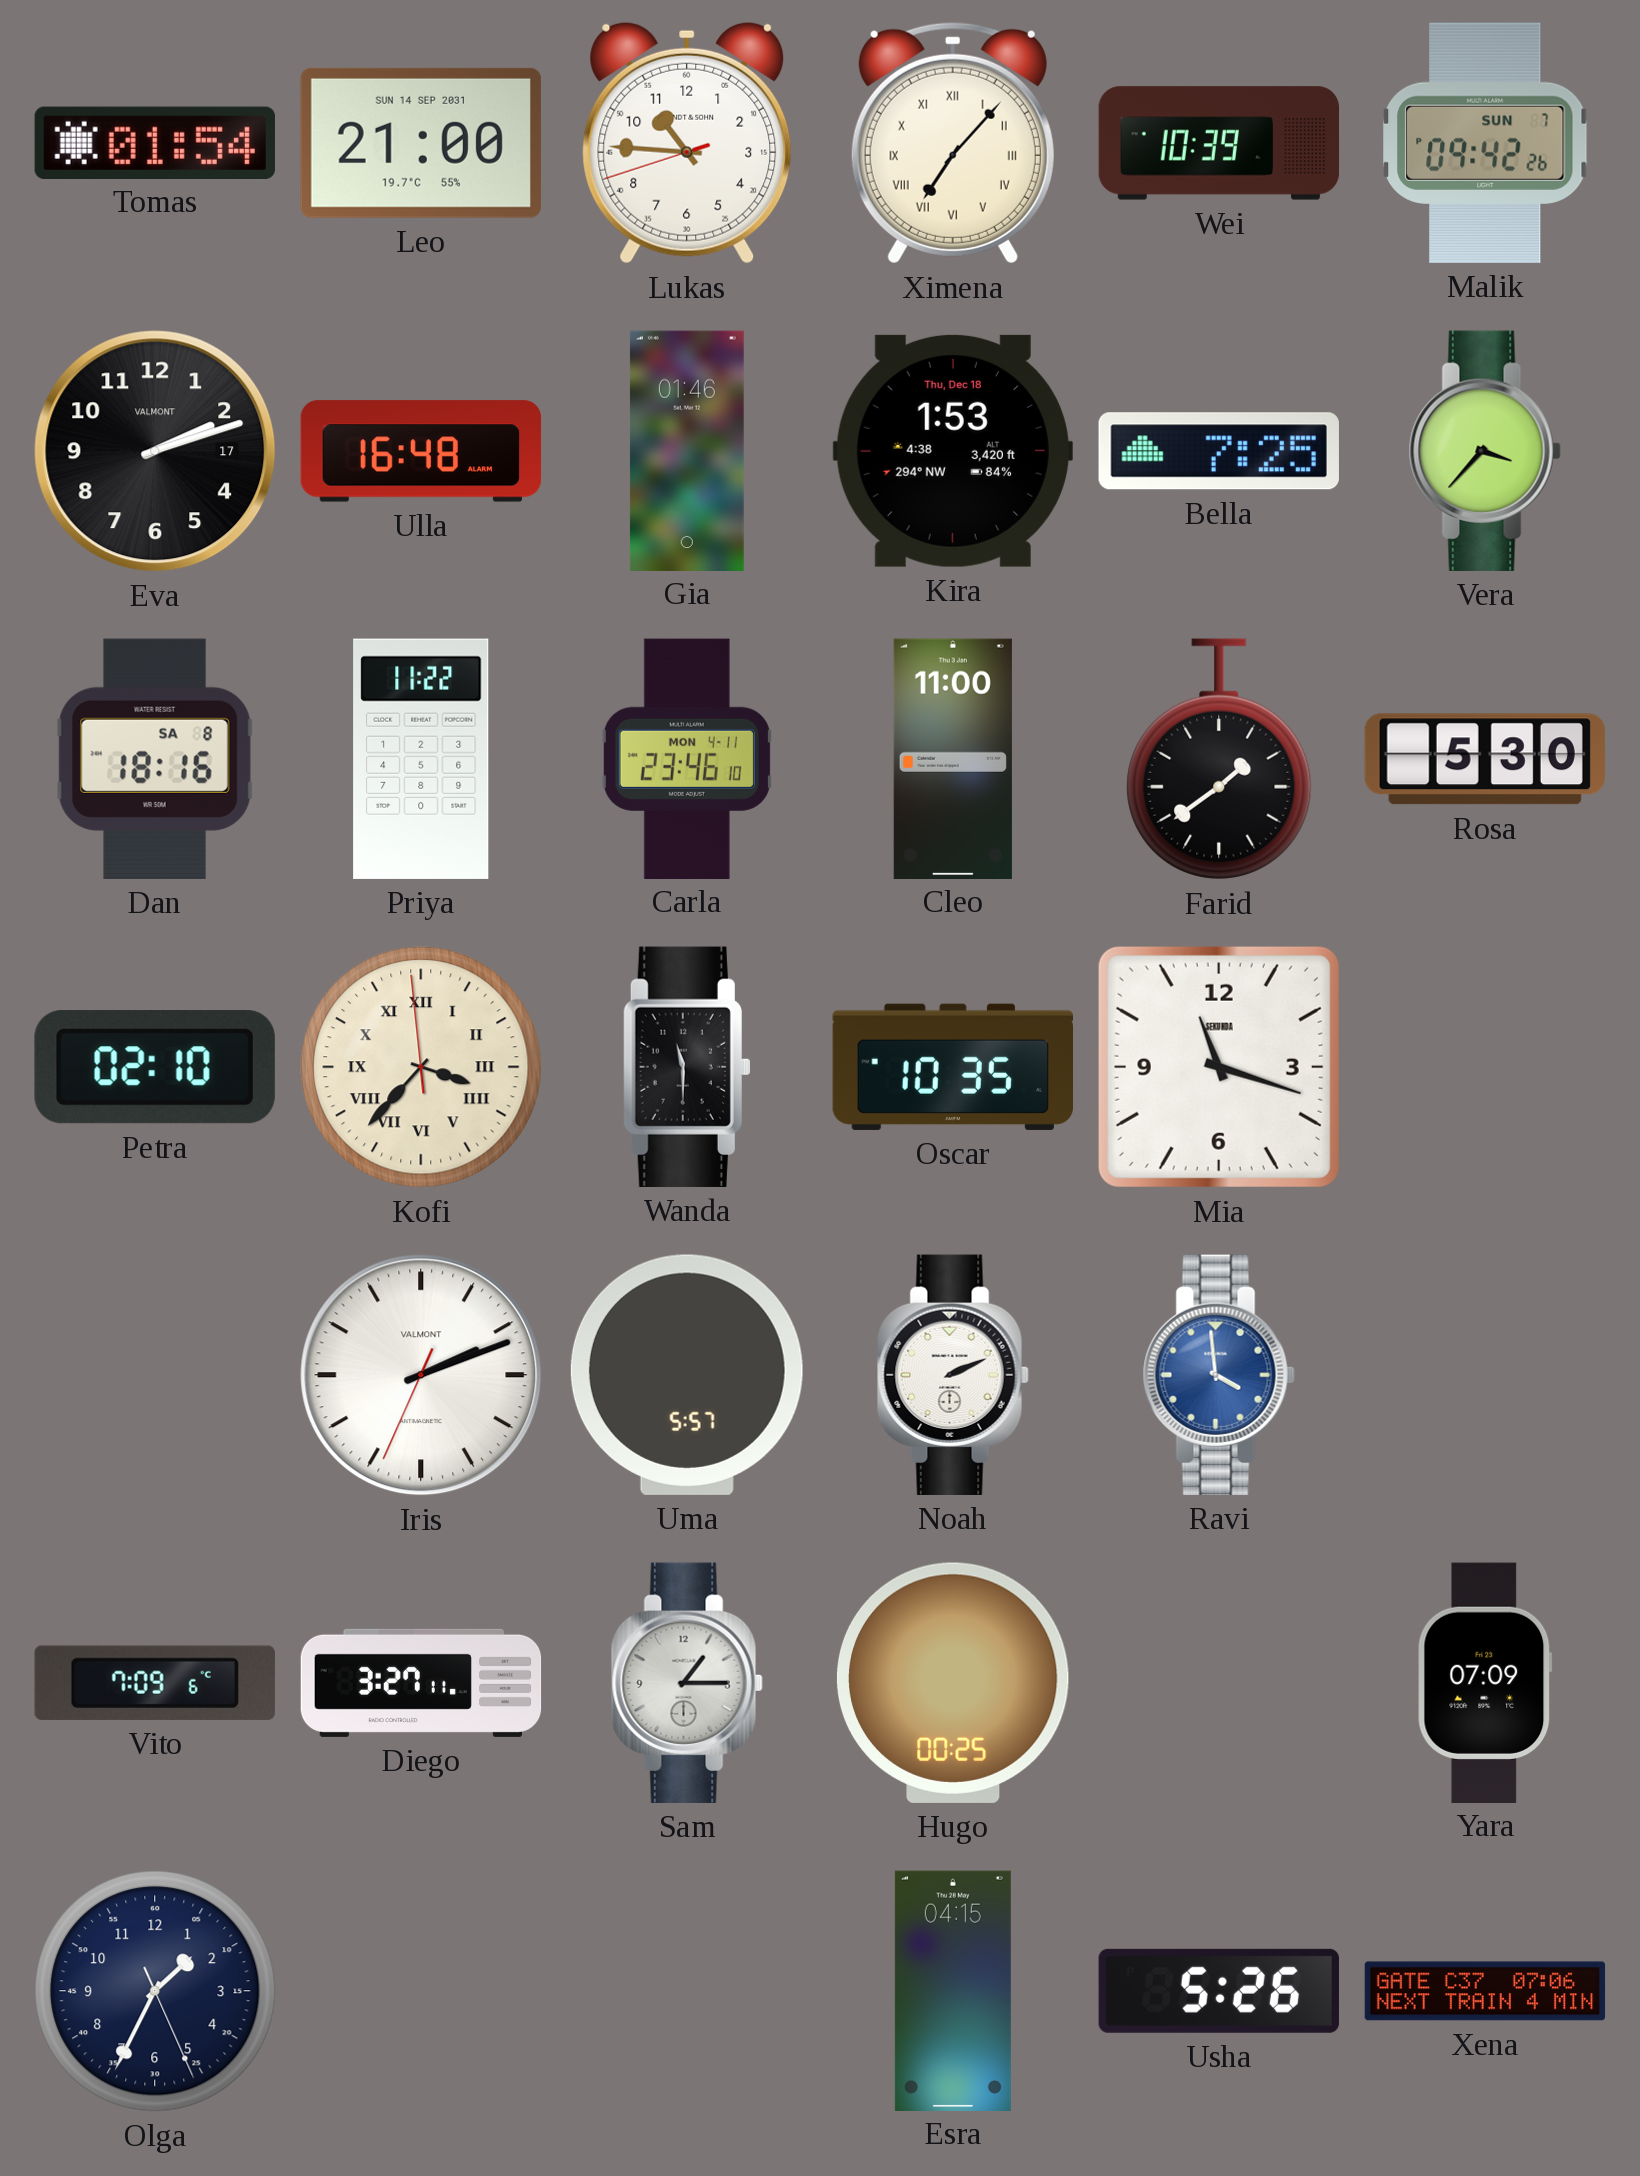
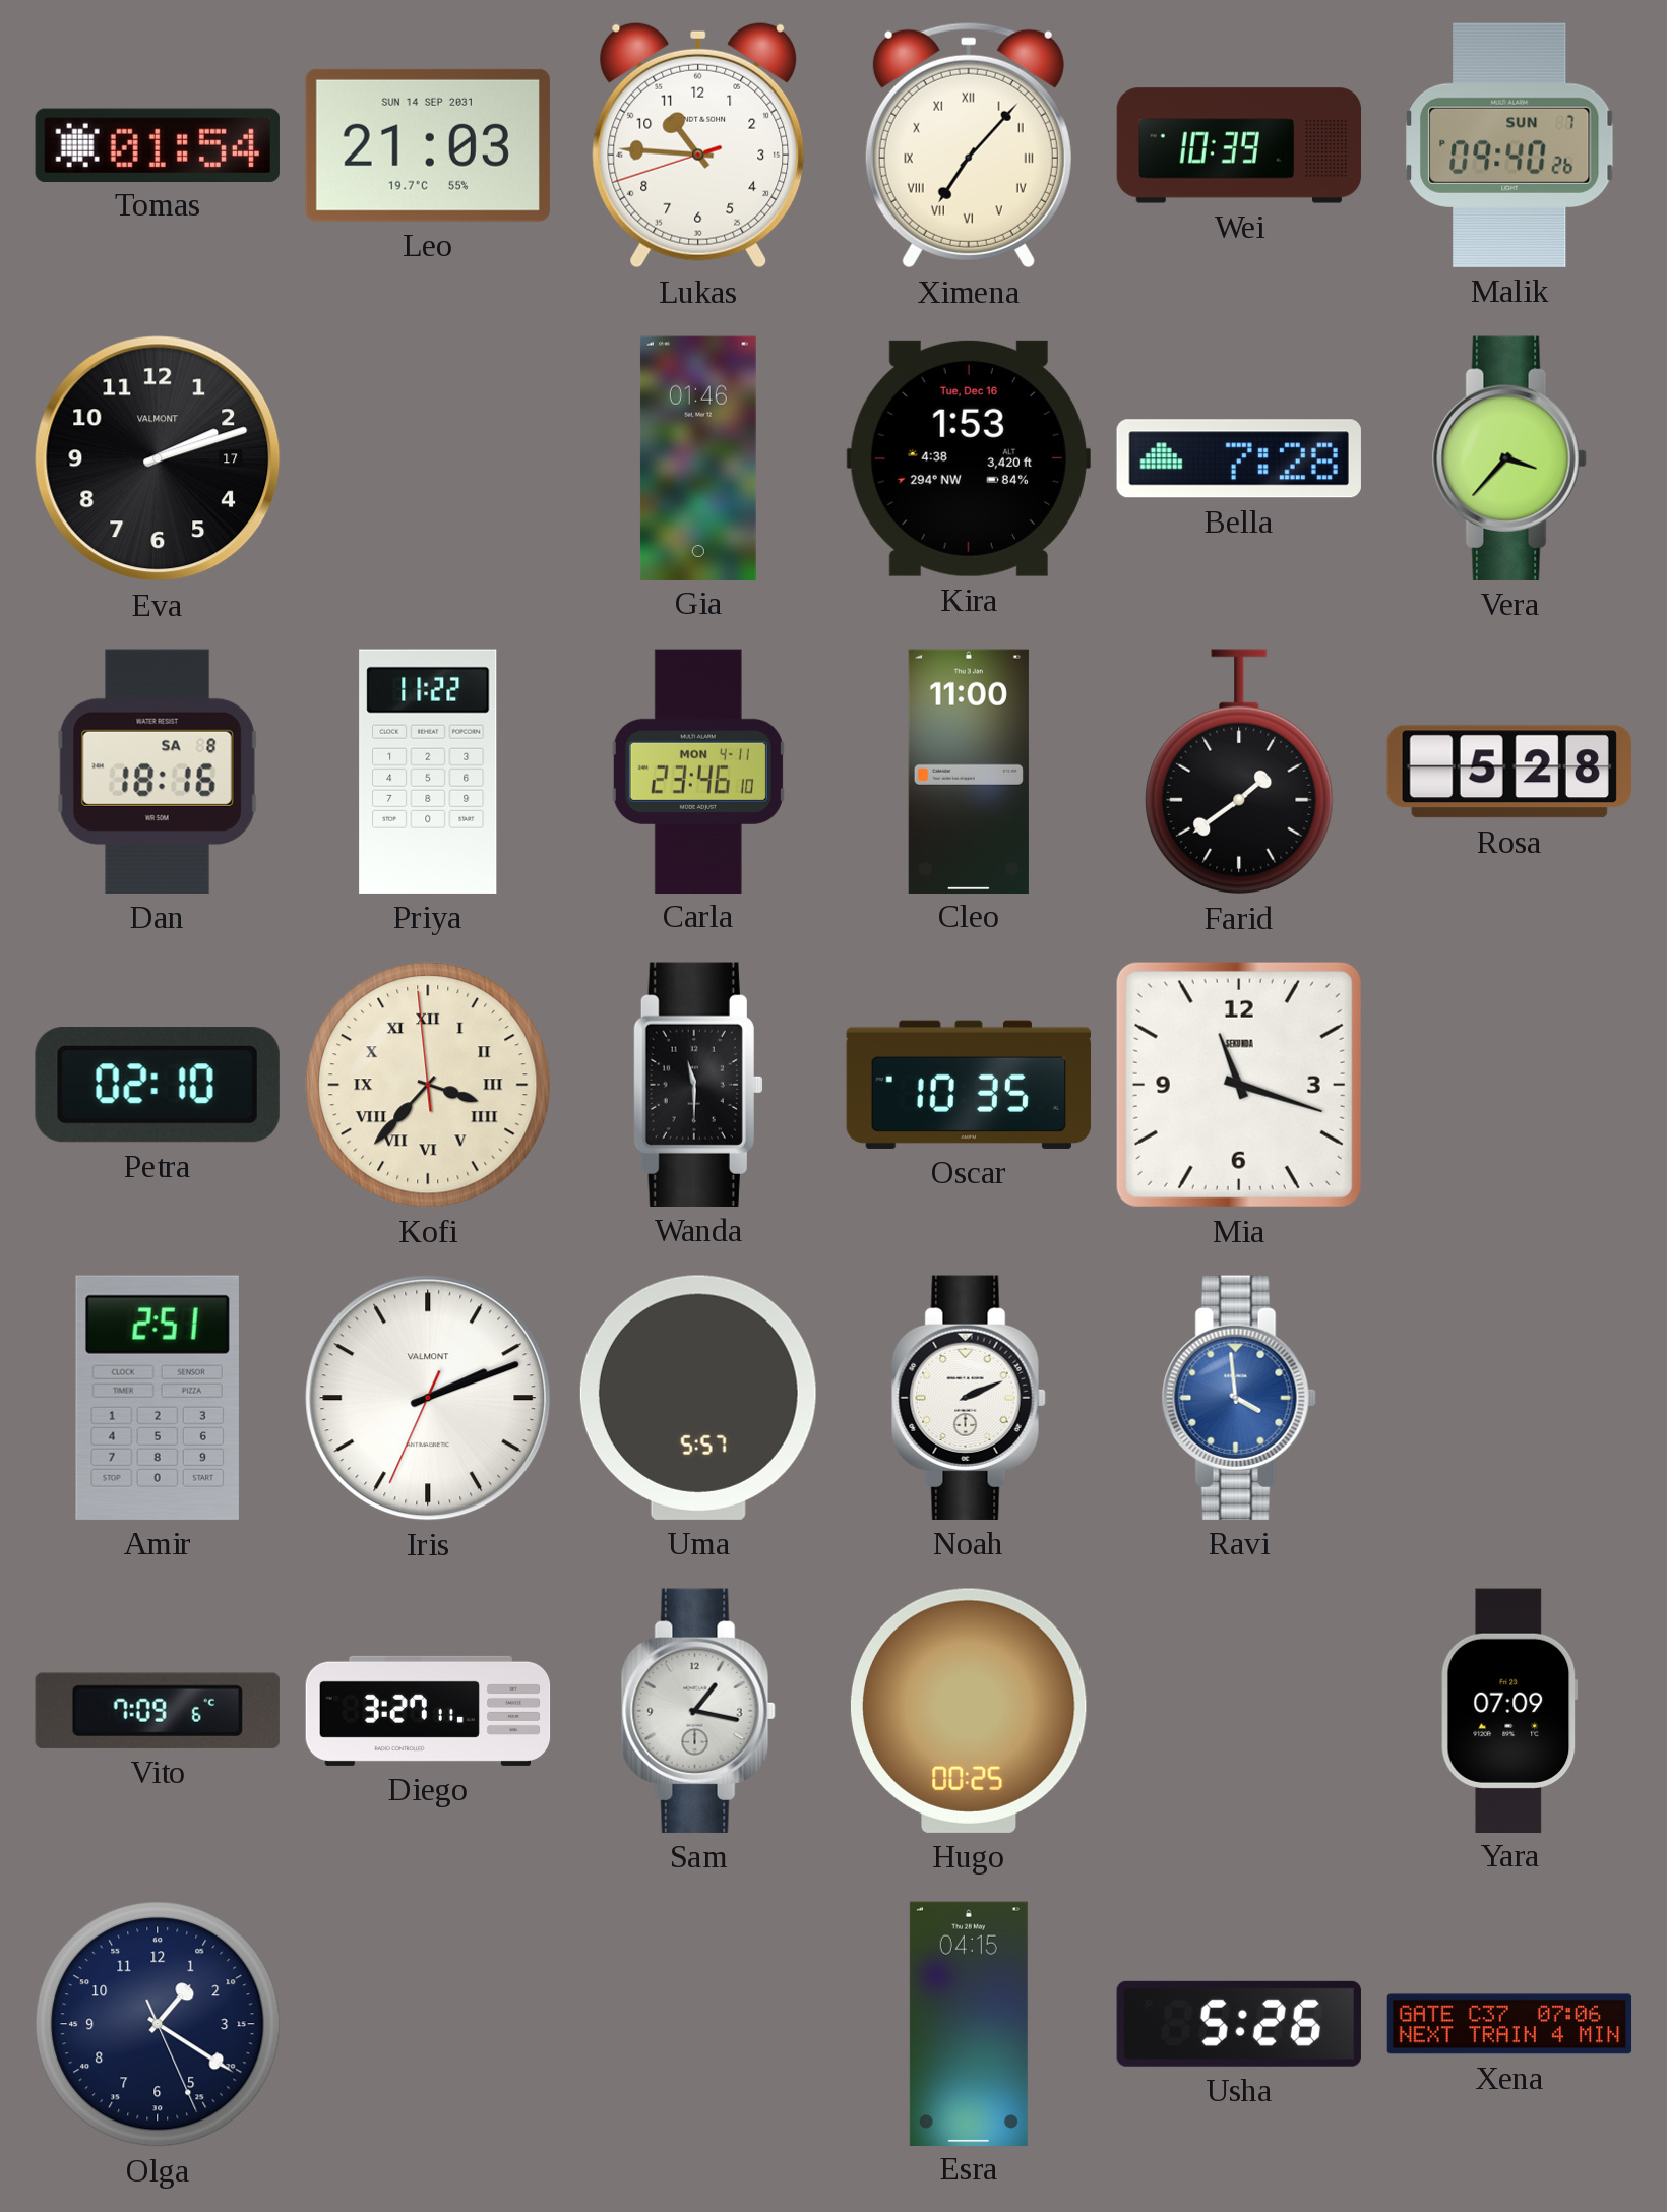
Leo: 21:00 -> 21:03
Malik: 09:42 -> 09:40
Ulla: 16:48 -> none
Kira date: Thu, Dec 18 -> Tue, Dec 16
Bella: 7:25 -> 7:28
Rosa: 5:30 -> 5:28
Amir: none -> 2:51
Sam: 1:15 -> 1:17
Olga: 1:34 -> 1:20
